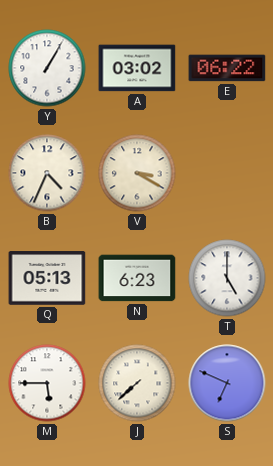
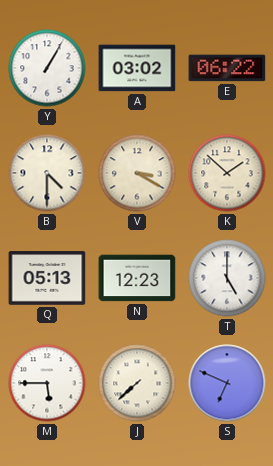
B: 4:34 -> 4:30
K: none -> 1:52
N: 6:23 -> 12:23
